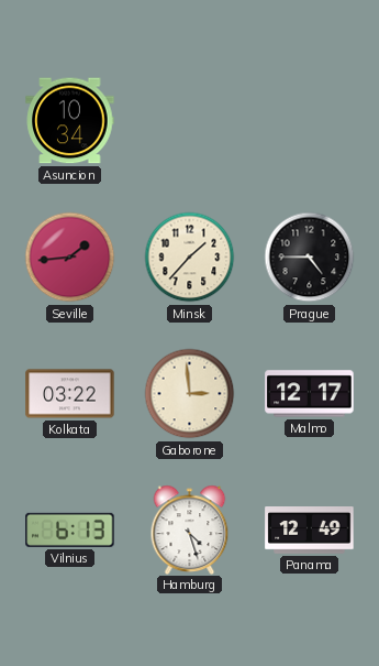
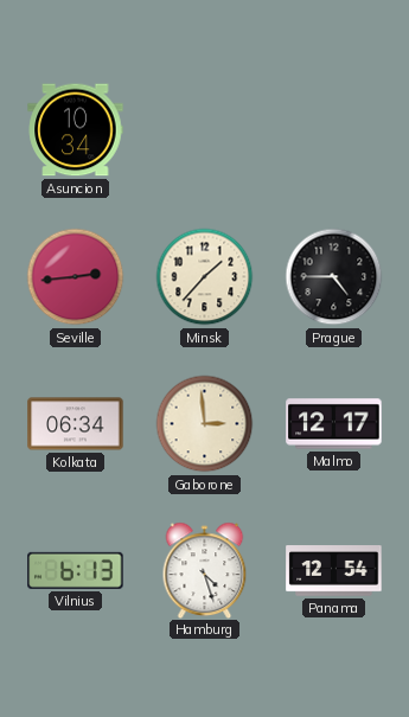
Seville: 1:44 -> 2:44
Kolkata: 03:22 -> 06:34
Panama: 12:49 -> 12:54
